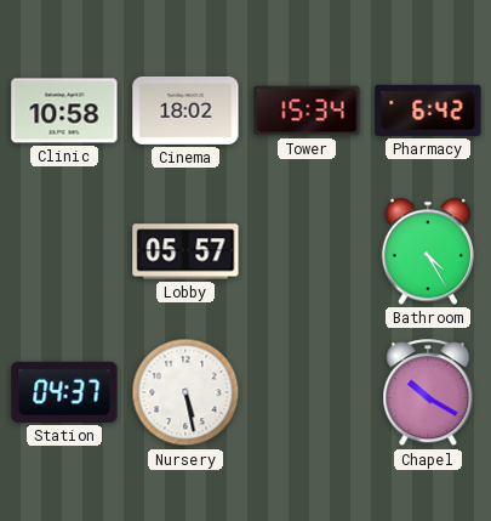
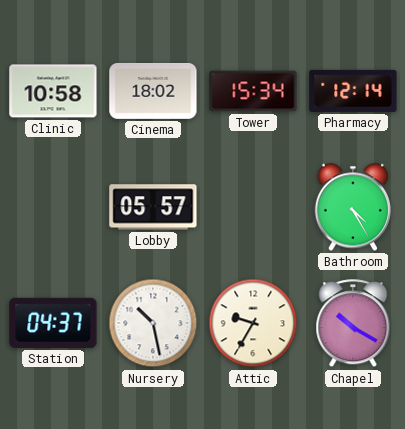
Pharmacy: 6:42 -> 12:14
Nursery: 5:28 -> 10:28
Attic: none -> 9:35
